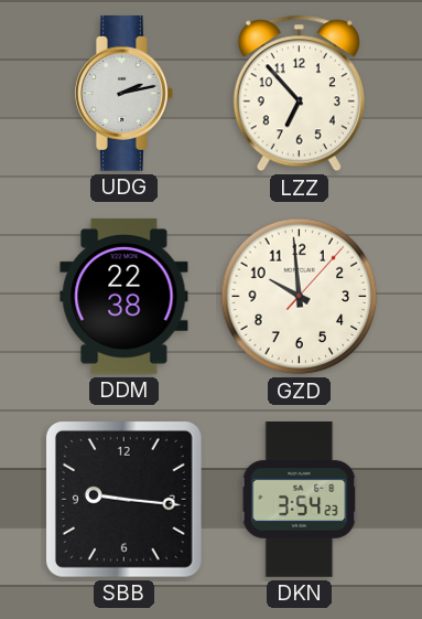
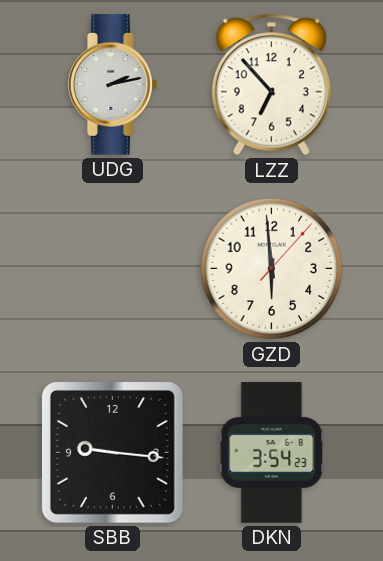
DDM: 22:38 -> none
GZD: 9:59 -> 5:59
